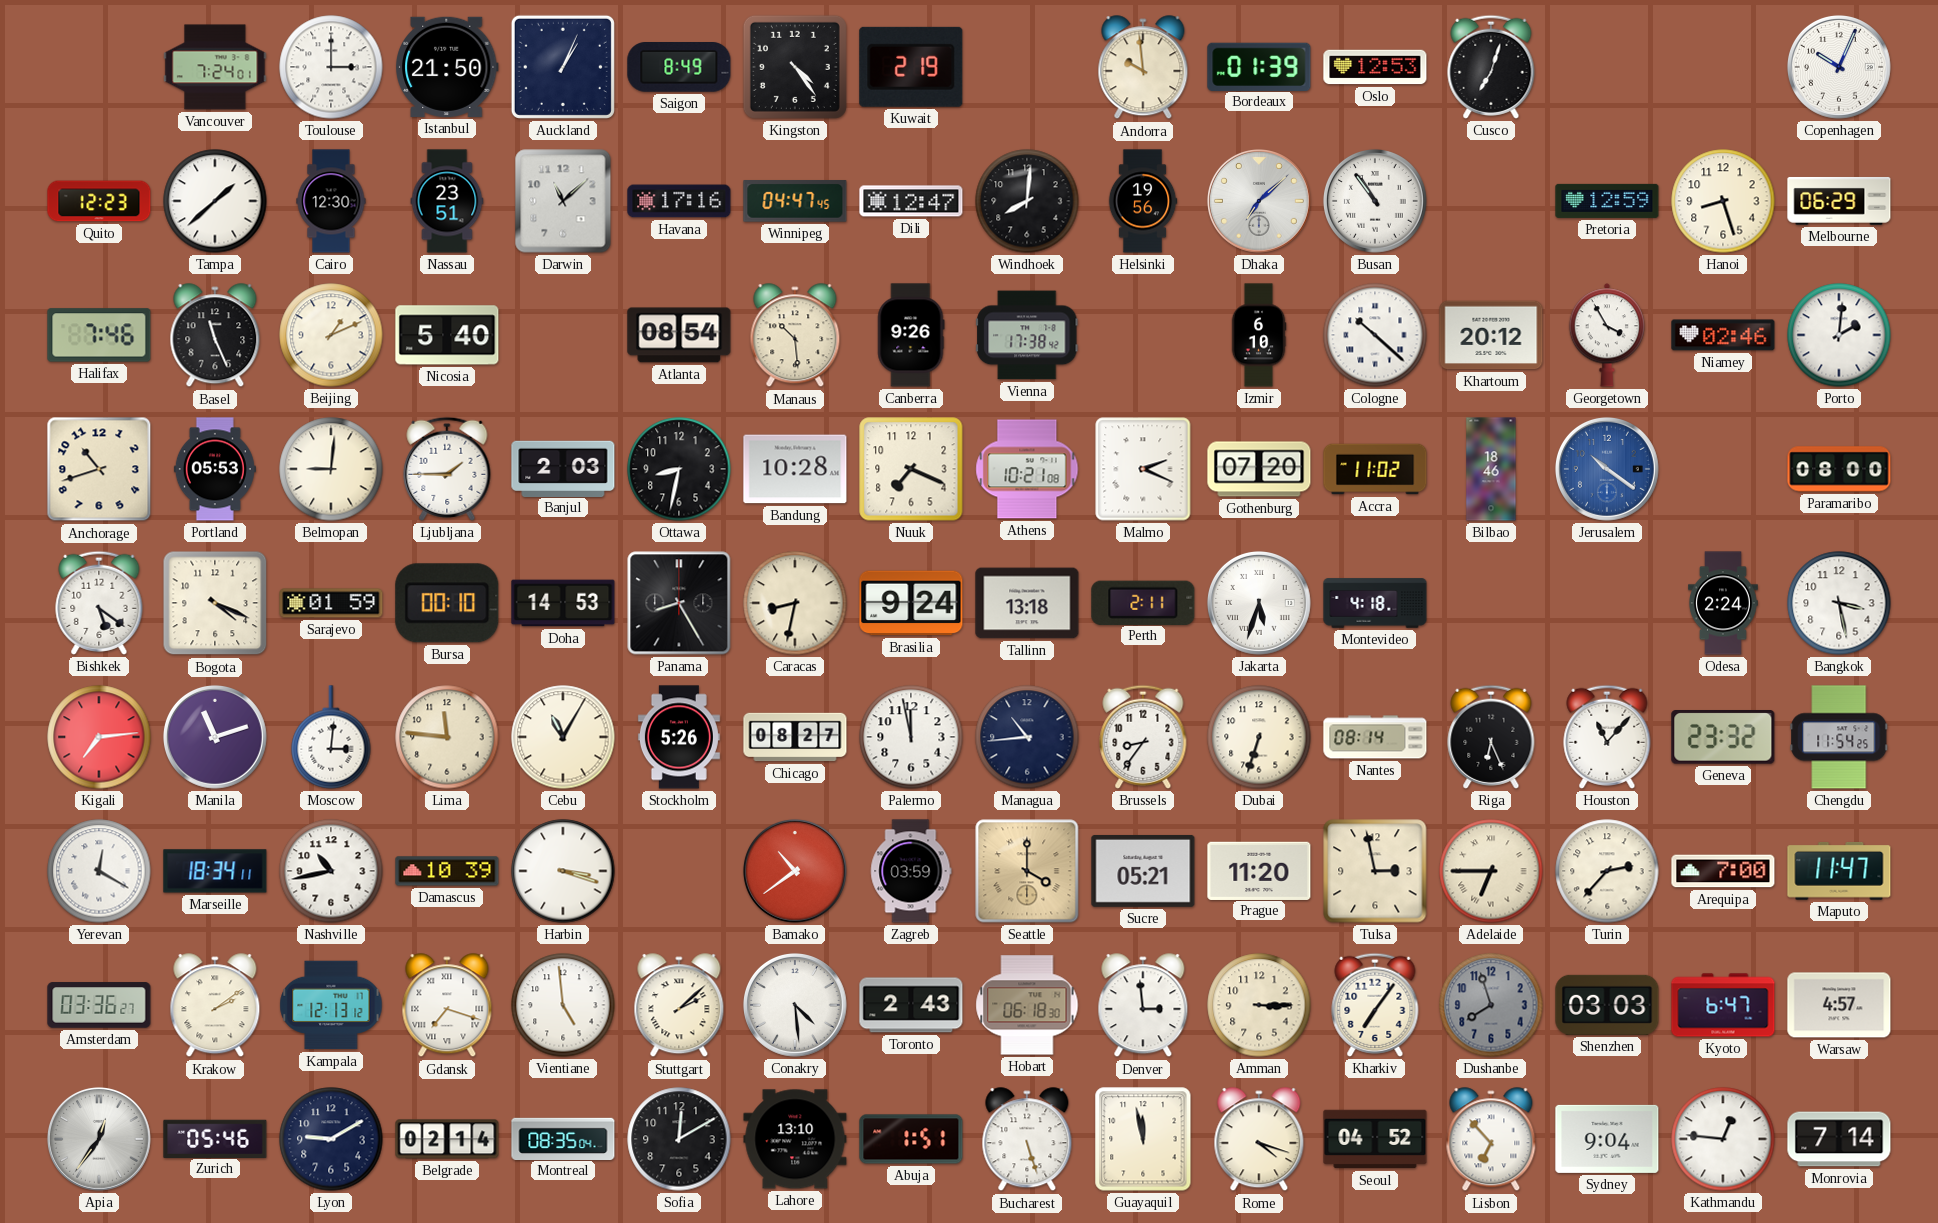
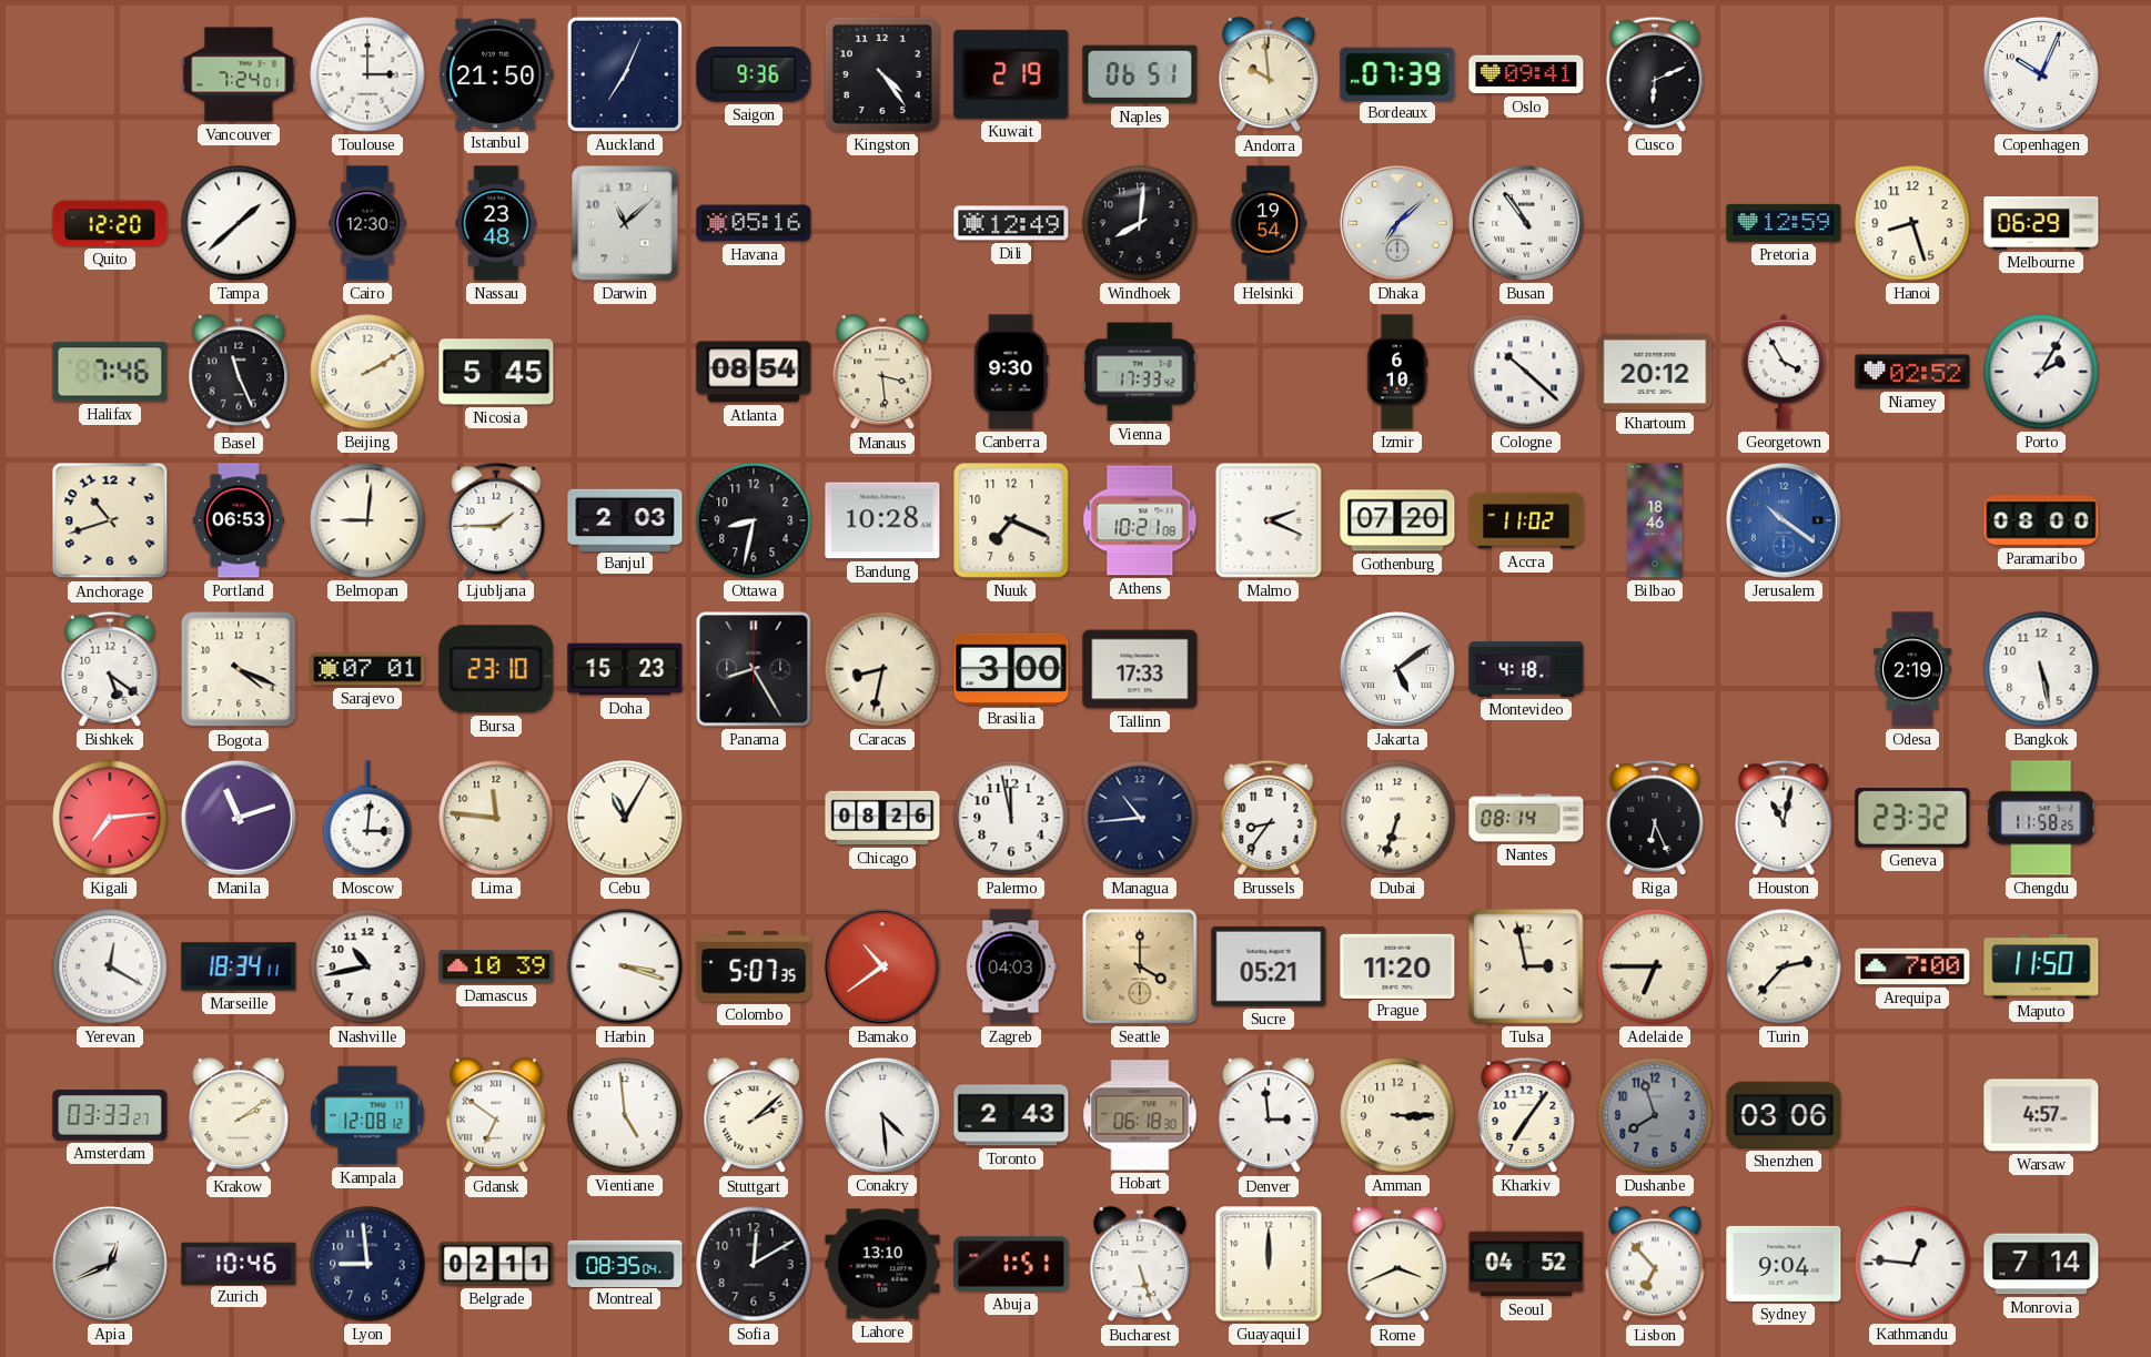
Auckland: 1:04 -> 7:04
Saigon: 8:49 -> 9:36
Naples: none -> 06:51
Bordeaux: 01:39 -> 07:39
Oslo: 12:53 -> 09:41
Cusco: 7:03 -> 6:11
Quito: 12:23 -> 12:20
Nassau: 23:51 -> 23:48
Havana: 17:16 -> 05:16
Winnipeg: 04:47 -> none
Dili: 12:47 -> 12:49
Helsinki: 19:56 -> 19:54
Beijing: 1:11 -> 2:10
Nicosia: 5:40 -> 5:45
Manaus: 10:29 -> 3:29
Canberra: 9:26 -> 9:30
Vienna: 17:38 -> 17:33
Niamey: 02:46 -> 02:52
Porto: 2:01 -> 2:05
Portland: 05:53 -> 06:53
Sarajevo: 01:59 -> 07:01
Bursa: 00:10 -> 23:10
Doha: 14:53 -> 15:23
Brasilia: 9:24 -> 3:00
Tallinn: 13:18 -> 17:33
Perth: 2:11 -> none
Jakarta: 5:33 -> 5:09
Odesa: 2:24 -> 2:19
Bangkok: 3:28 -> 5:28
Stockholm: 5:26 -> none
Chicago: 08:27 -> 08:26
Houston: 11:07 -> 11:02
Chengdu: 11:54 -> 11:58
Colombo: none -> 5:07
Zagreb: 03:59 -> 04:03
Maputo: 11:47 -> 11:50
Amsterdam: 03:36 -> 03:33
Kampala: 12:13 -> 12:08
Gdansk: 7:18 -> 6:51
Shenzhen: 03:03 -> 03:06
Kyoto: 6:47 -> none
Apia: 12:36 -> 12:41
Zurich: 05:46 -> 10:46
Lyon: 9:10 -> 8:59
Belgrade: 02:14 -> 02:11
Guayaquil: 11:58 -> 12:00
Rome: 4:18 -> 3:41
